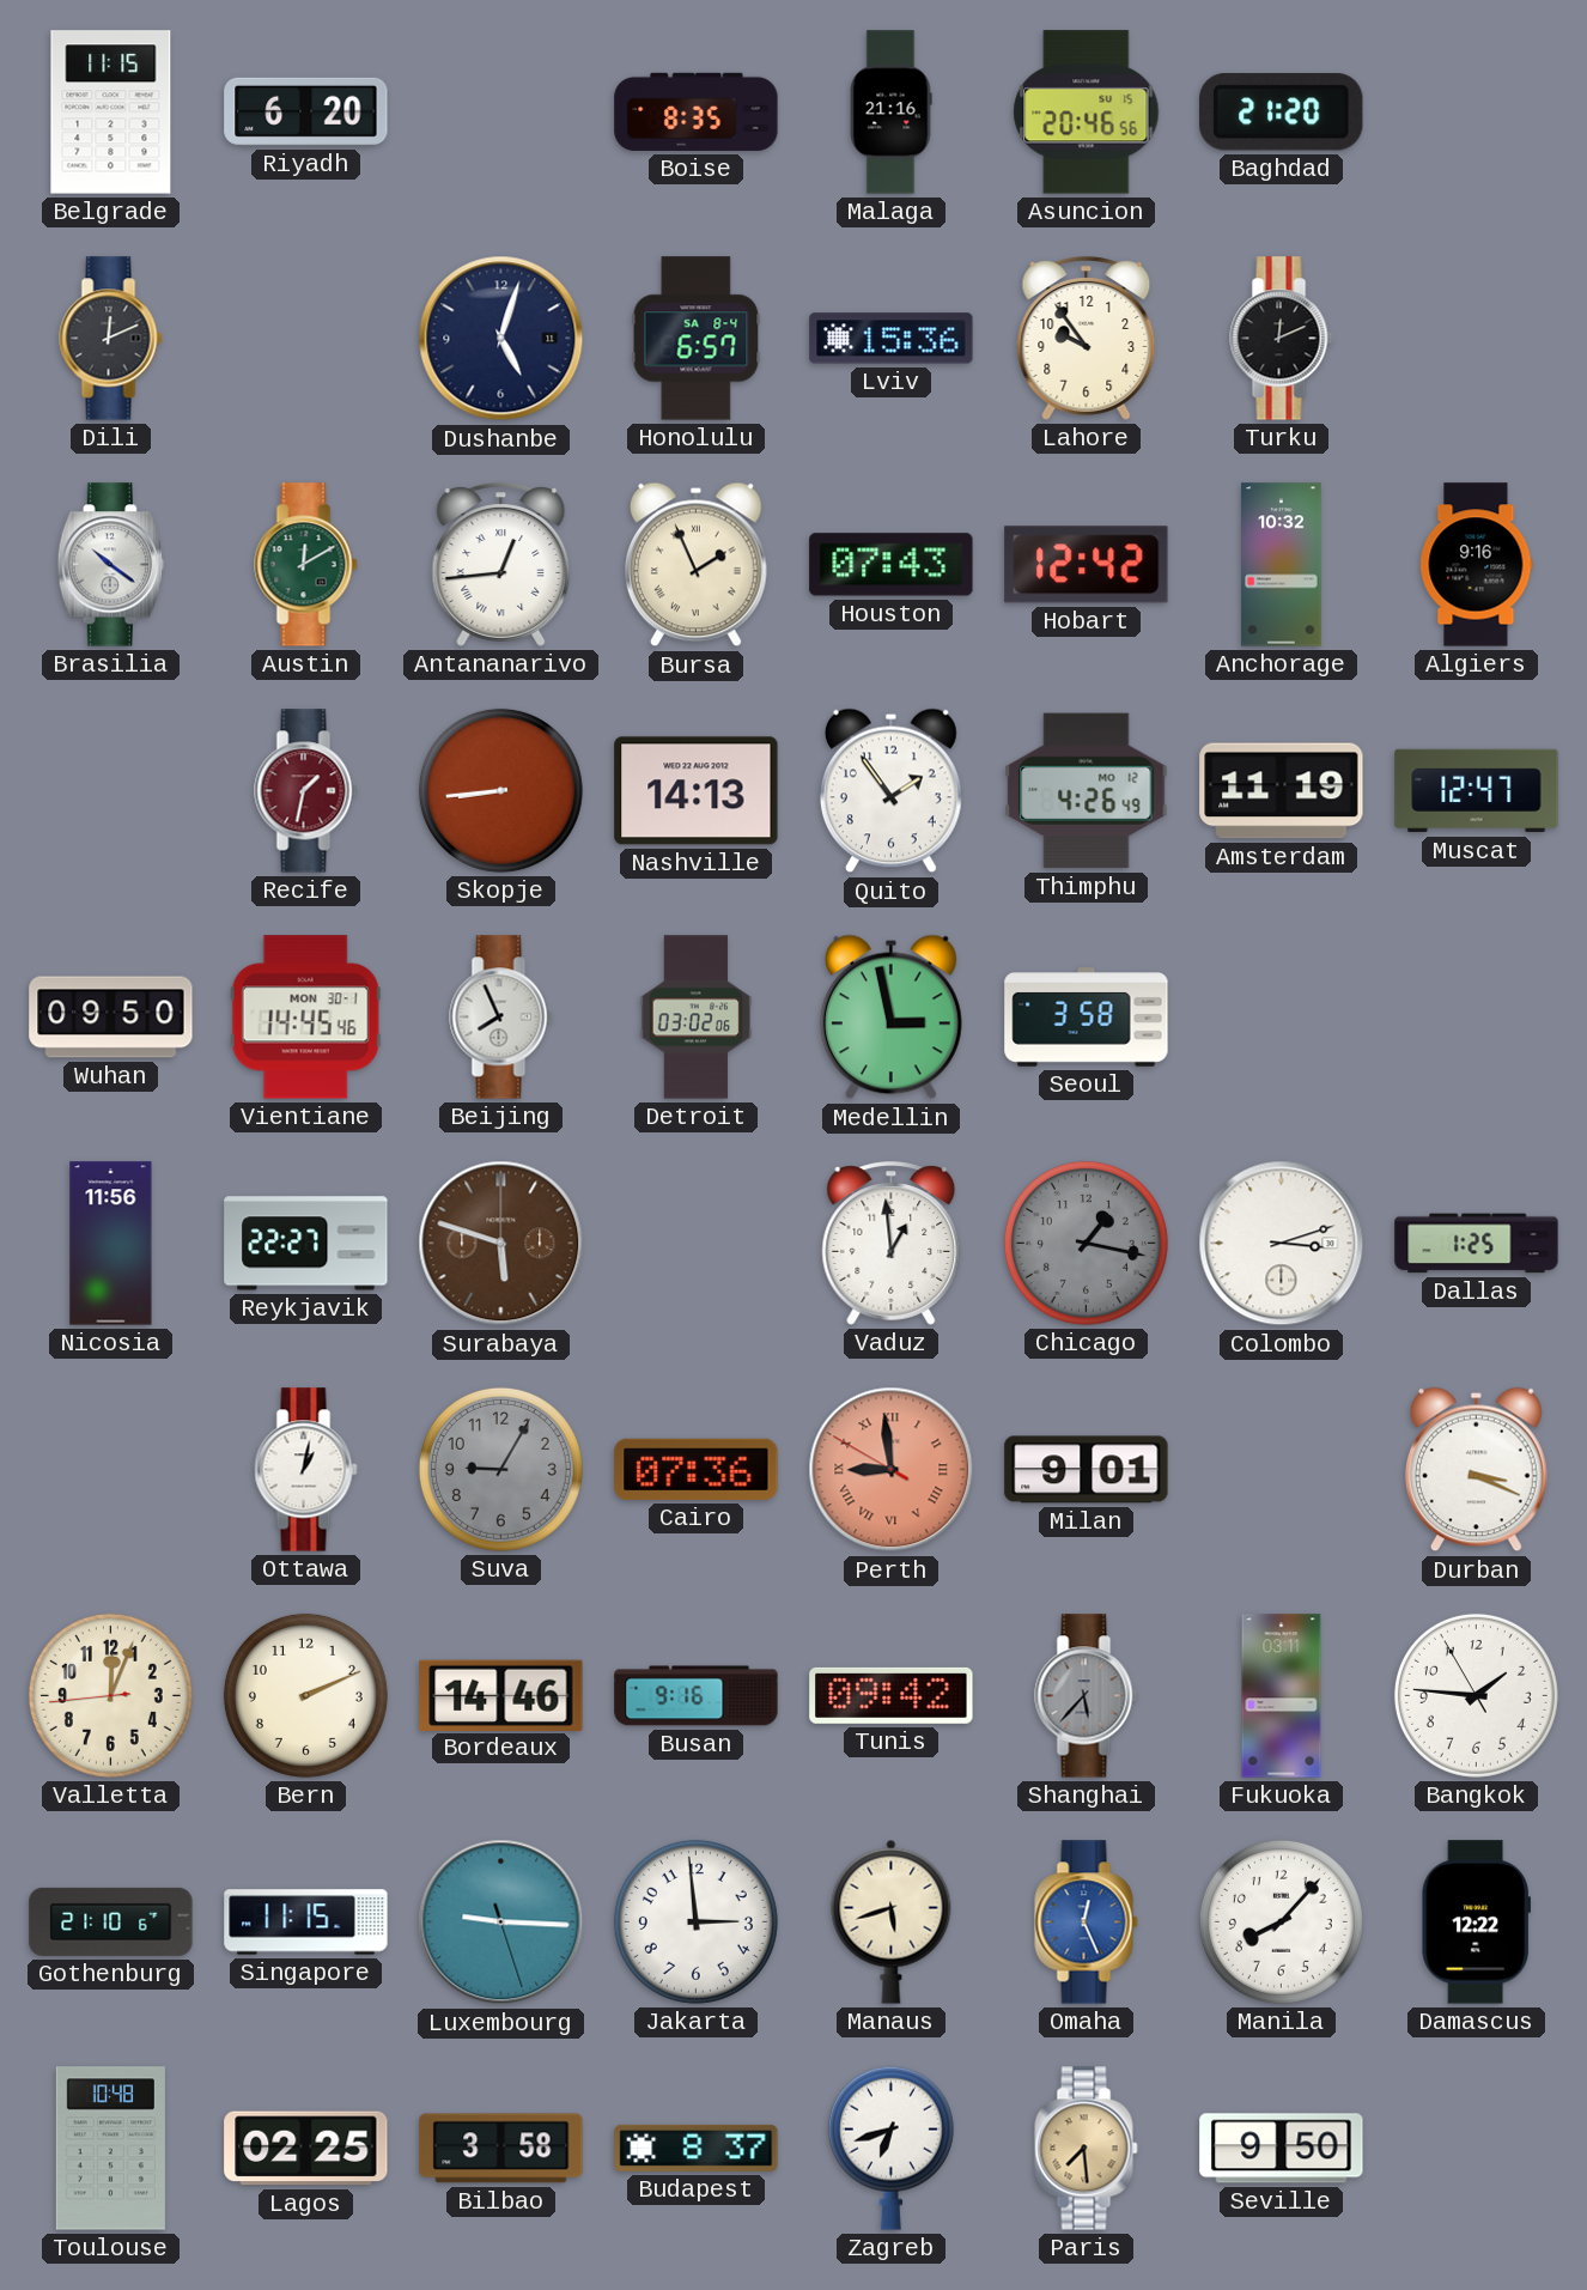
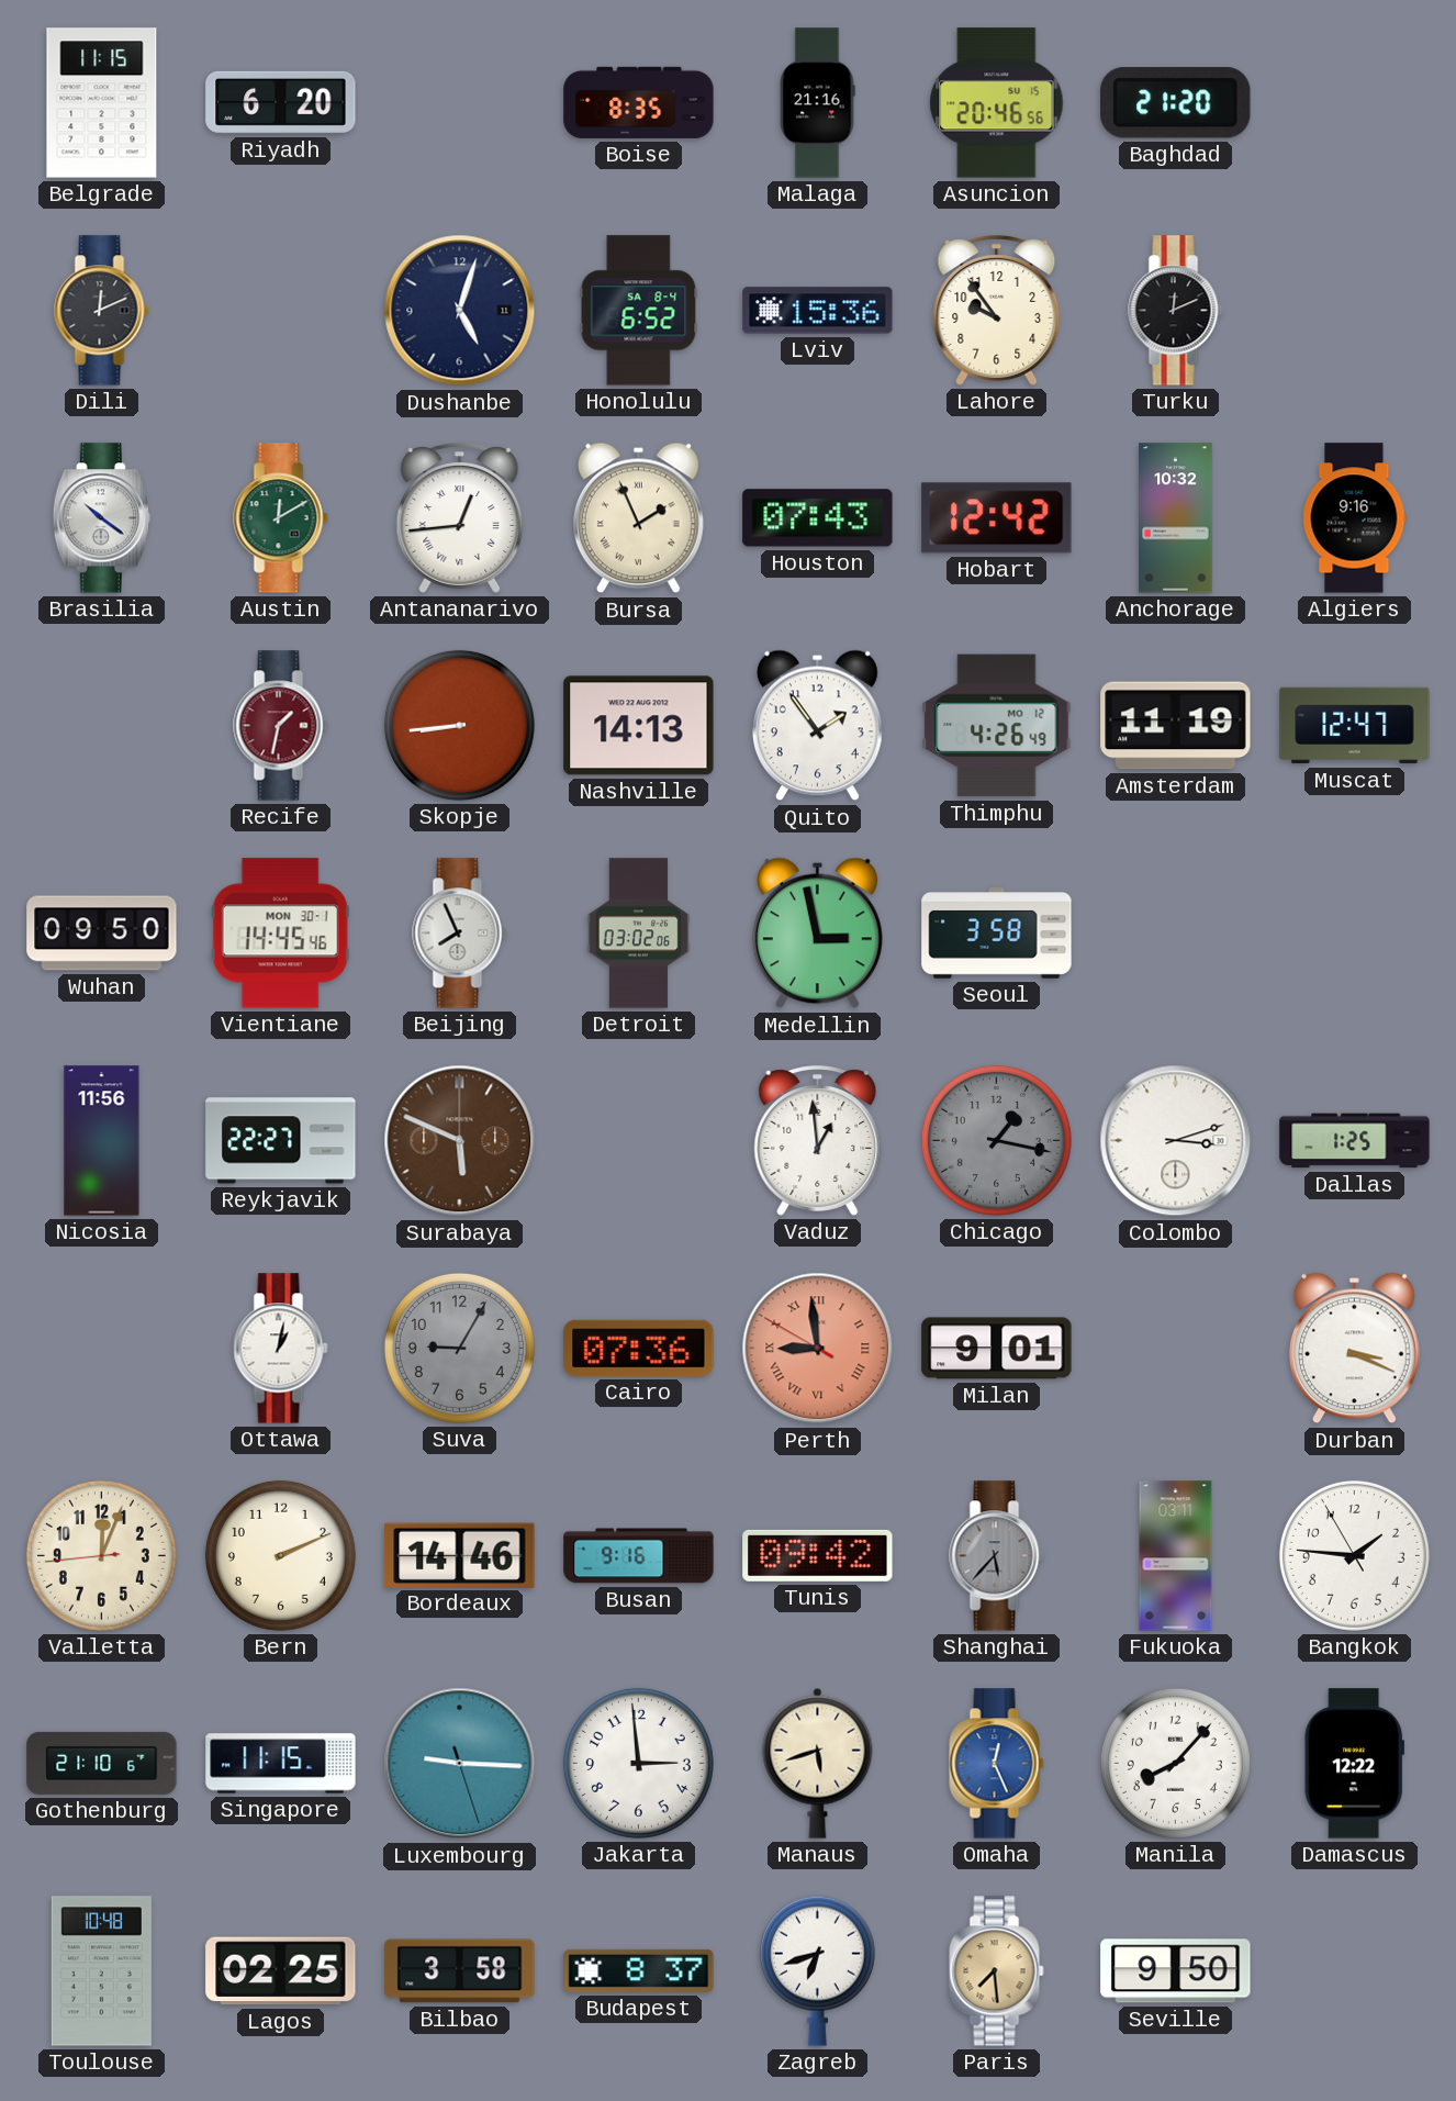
Honolulu: 6:57 -> 6:52
Surabaya: 5:48 -> 5:49
